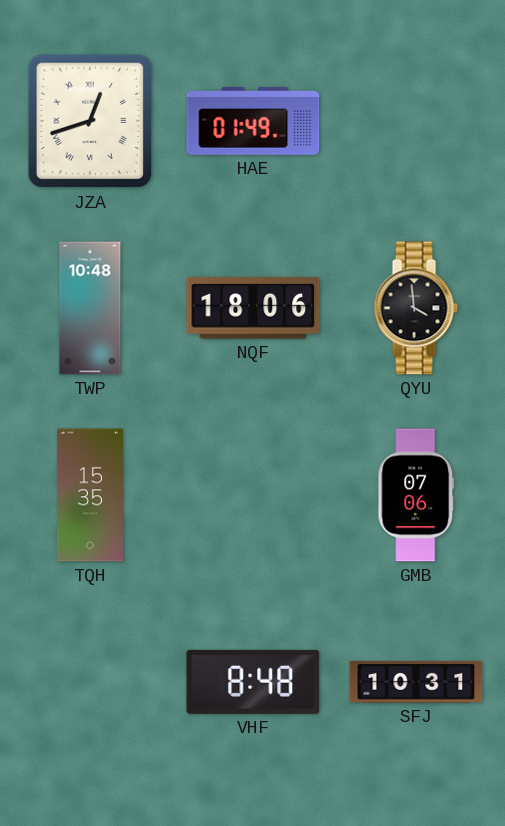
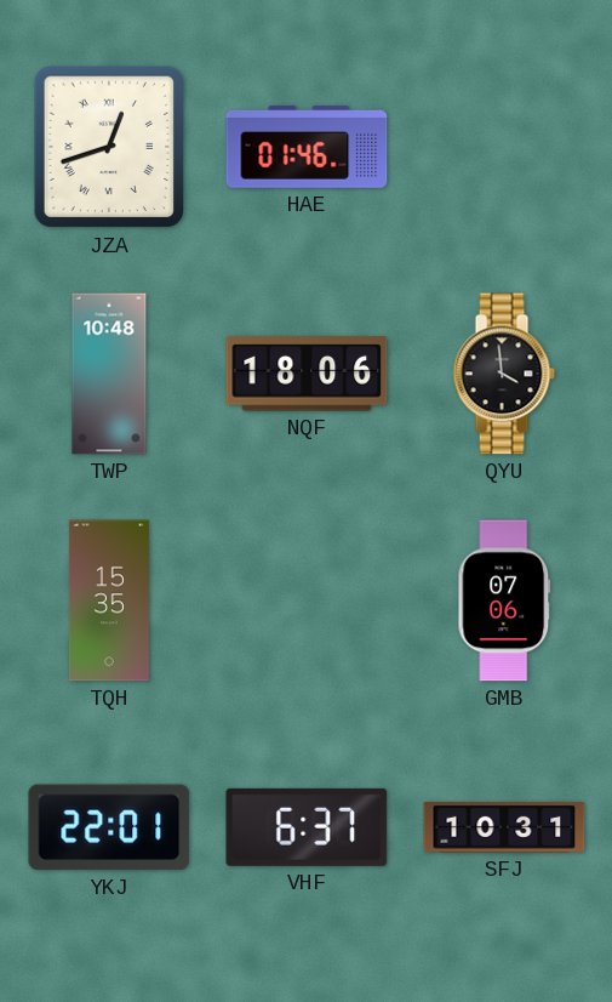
HAE: 01:49 -> 01:46
YKJ: none -> 22:01
VHF: 8:48 -> 6:37
